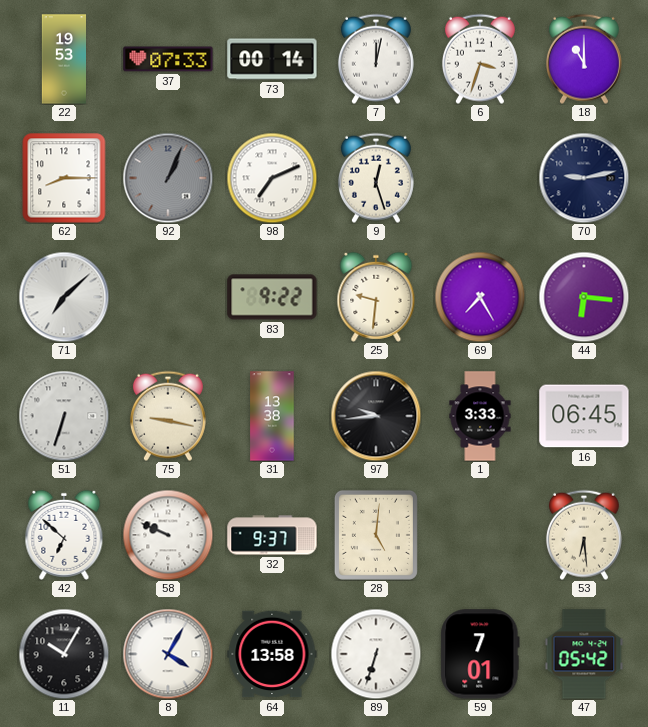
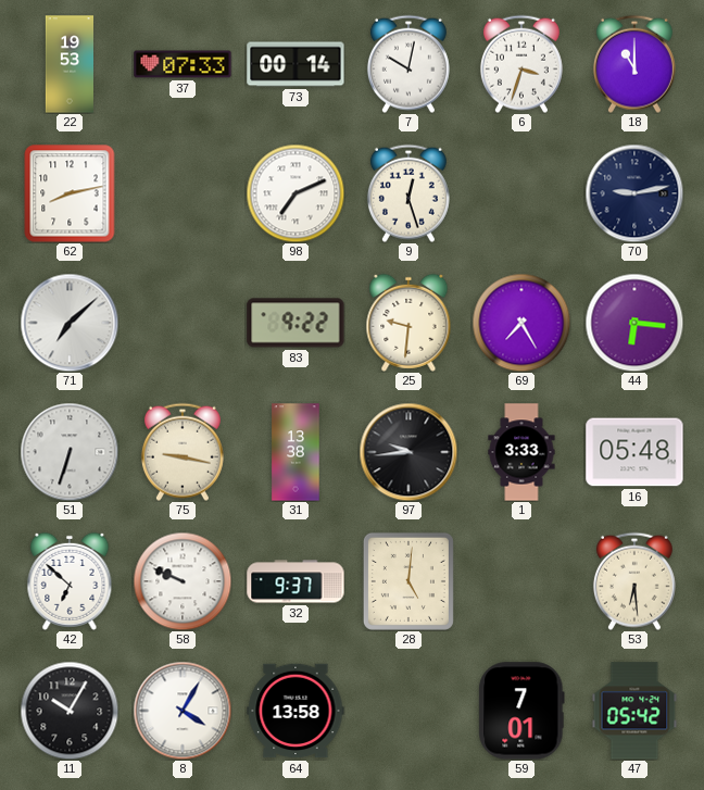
7: 12:02 -> 10:02
62: 8:15 -> 8:13
92: 1:04 -> none
16: 06:45 -> 05:48
89: 6:33 -> none
